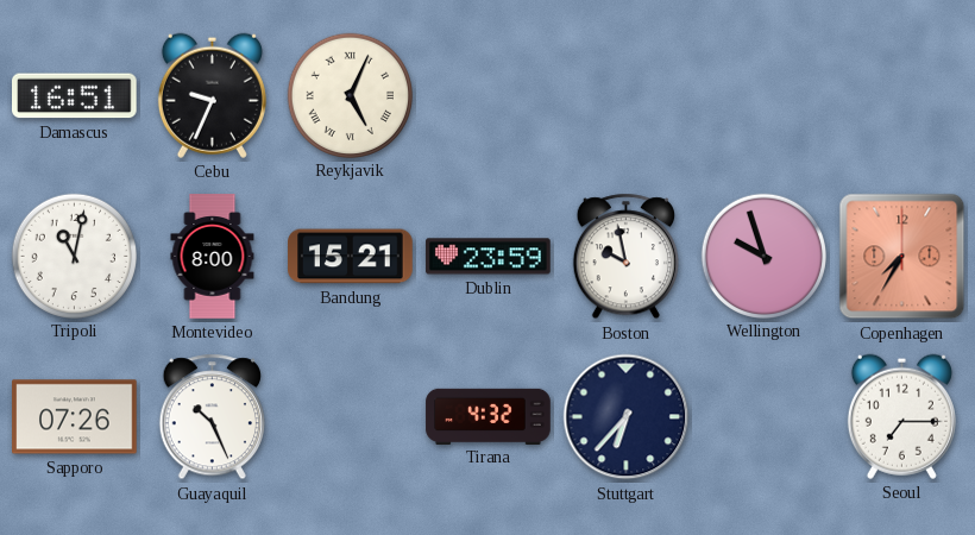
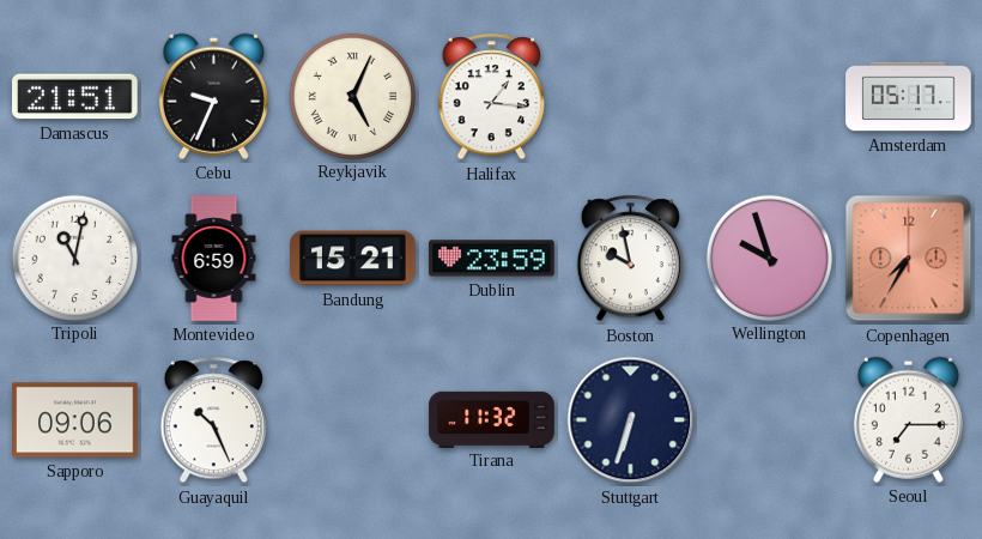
Damascus: 16:51 -> 21:51
Halifax: none -> 1:16
Amsterdam: none -> 05:17
Montevideo: 8:00 -> 6:59
Sapporo: 07:26 -> 09:06
Tirana: 4:32 -> 11:32
Stuttgart: 6:37 -> 6:33
